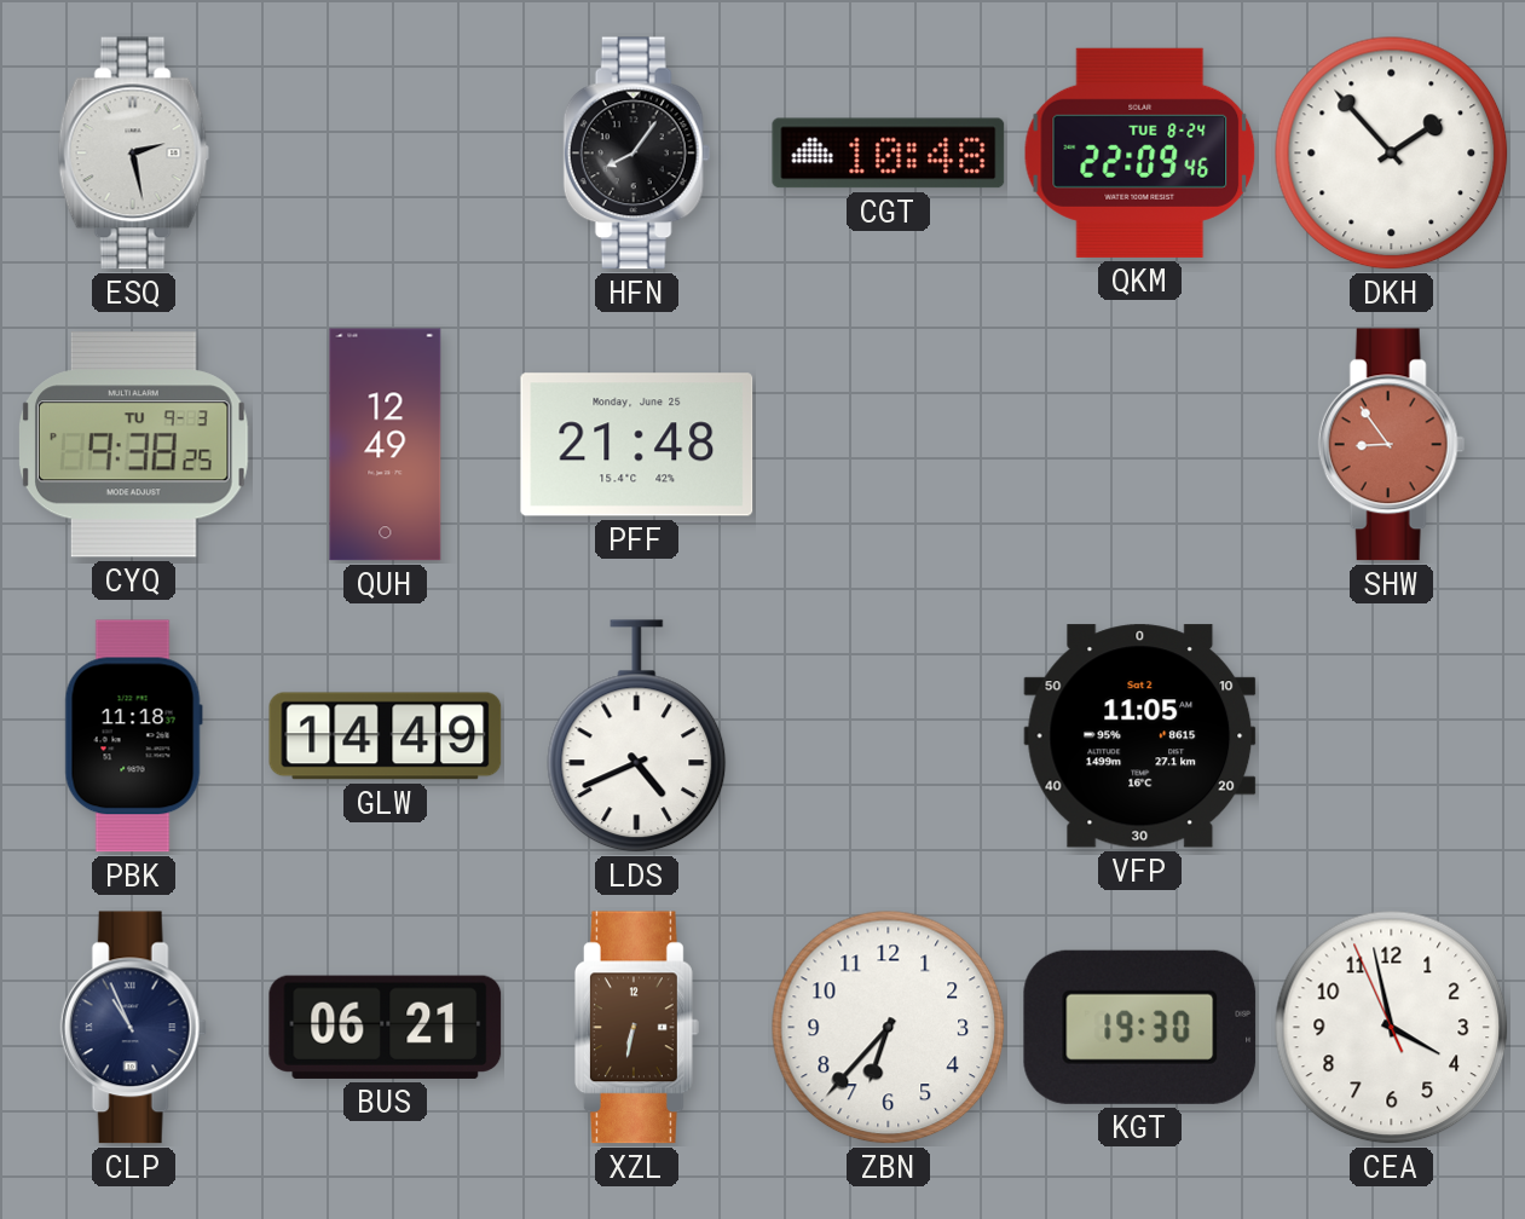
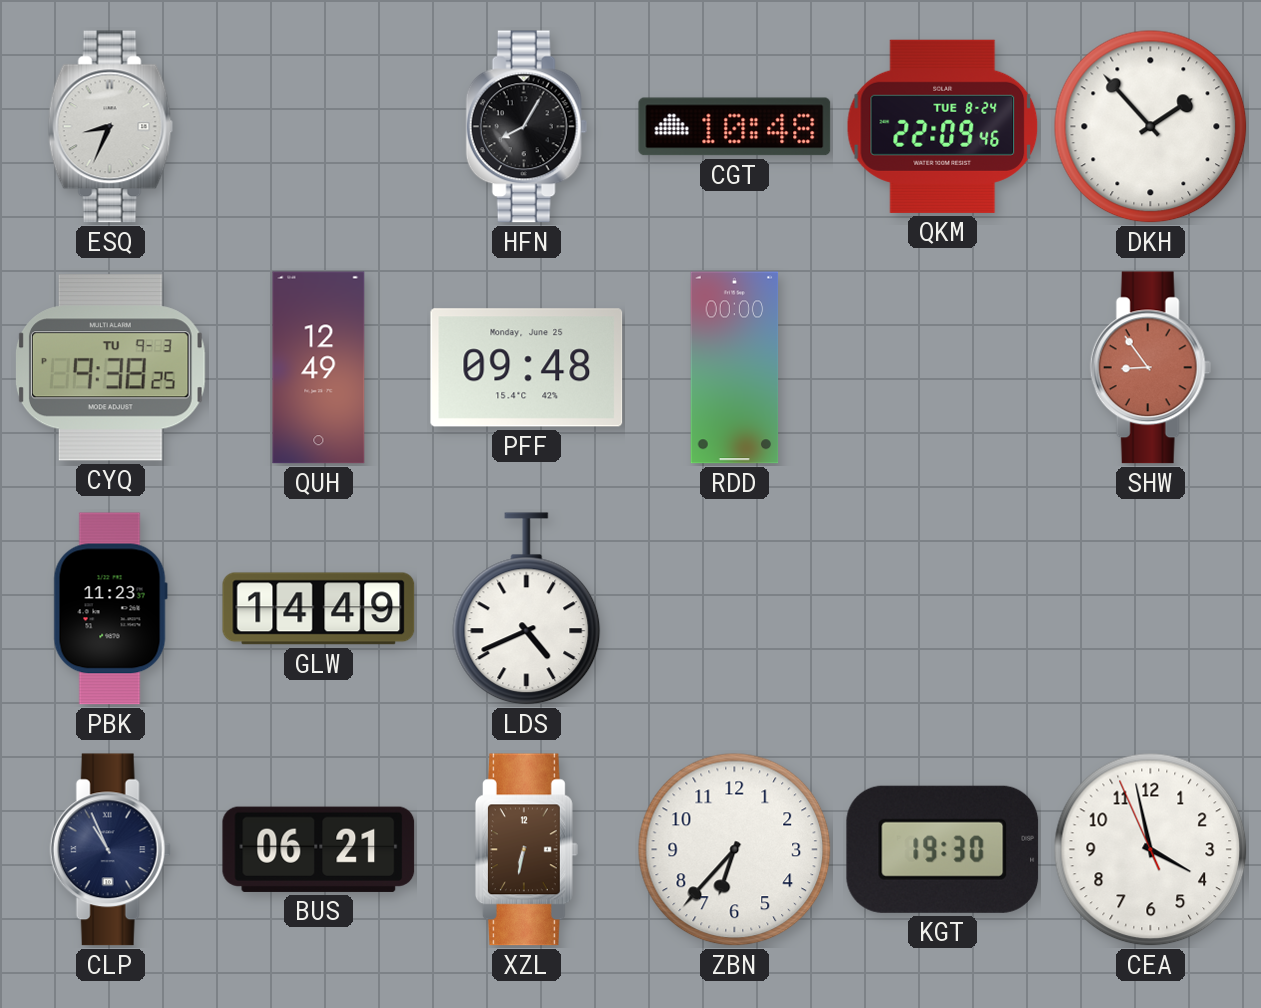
ESQ: 2:28 -> 8:34
HFN: 8:06 -> 8:05
PFF: 21:48 -> 09:48
RDD: none -> 00:00
PBK: 11:18 -> 11:23
VFP: 11:05 -> none
